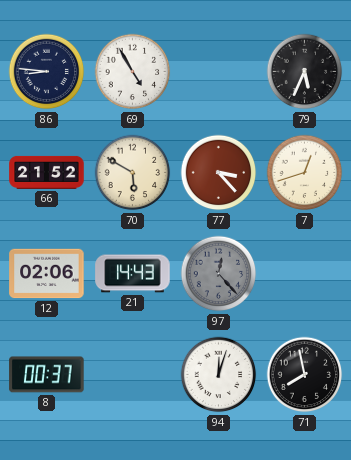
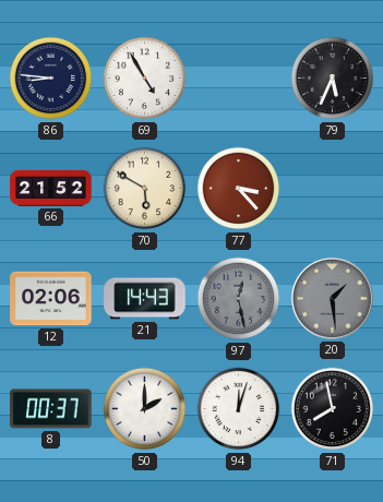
7: 12:42 -> none
97: 12:23 -> 12:28
20: none -> 1:29
50: none -> 2:00
